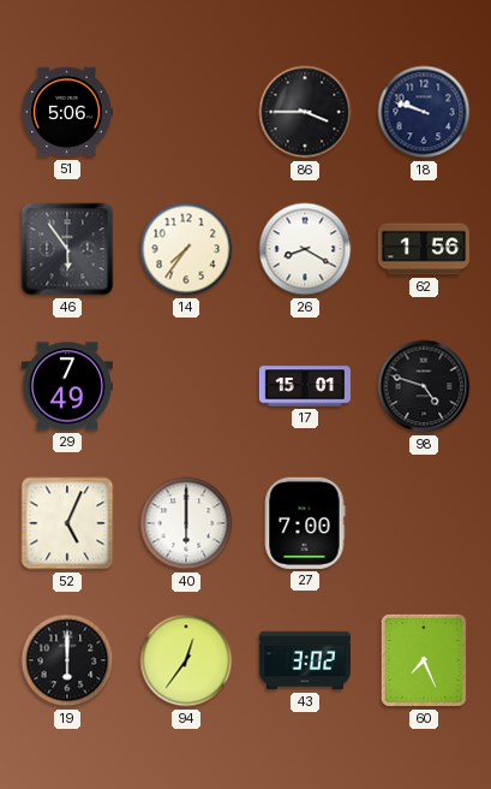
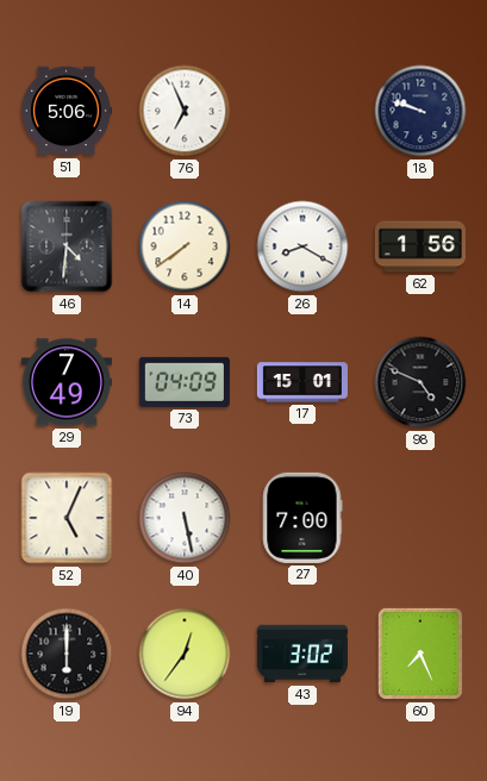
76: none -> 6:56
86: 3:45 -> none
46: 5:54 -> 4:31
14: 7:36 -> 7:39
73: none -> 04:09
98: 4:48 -> 4:49
40: 6:00 -> 5:28
